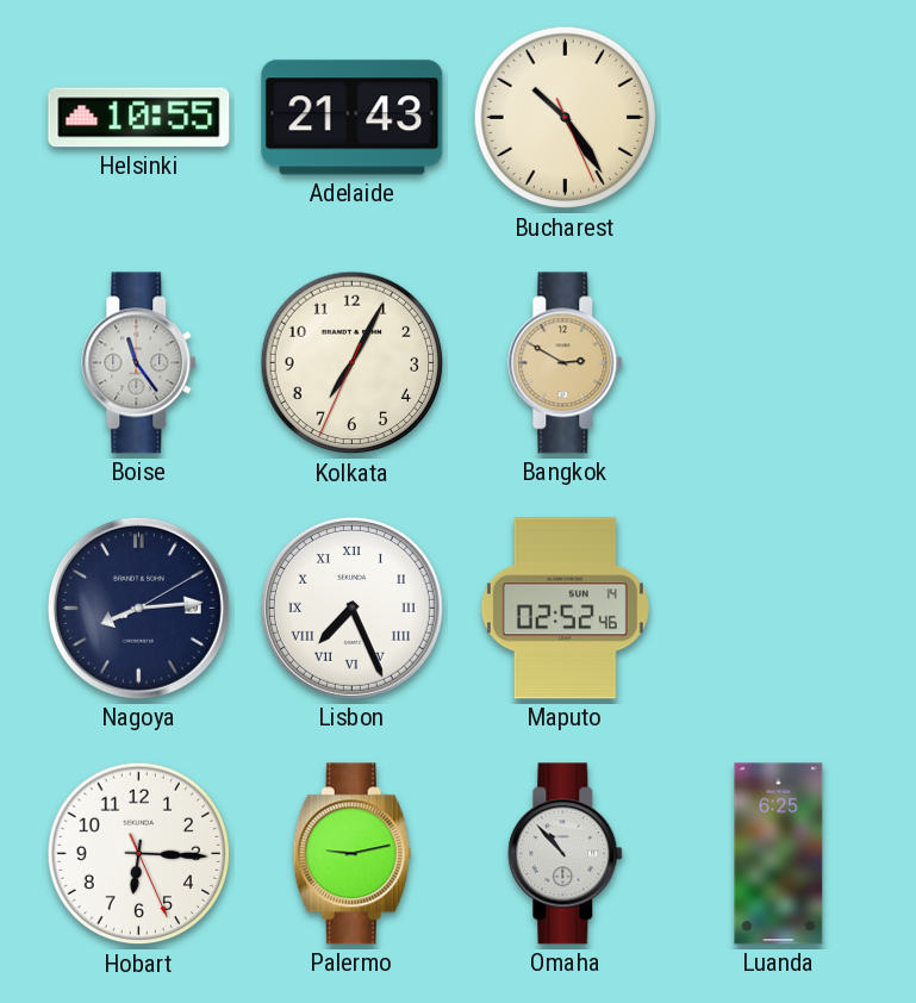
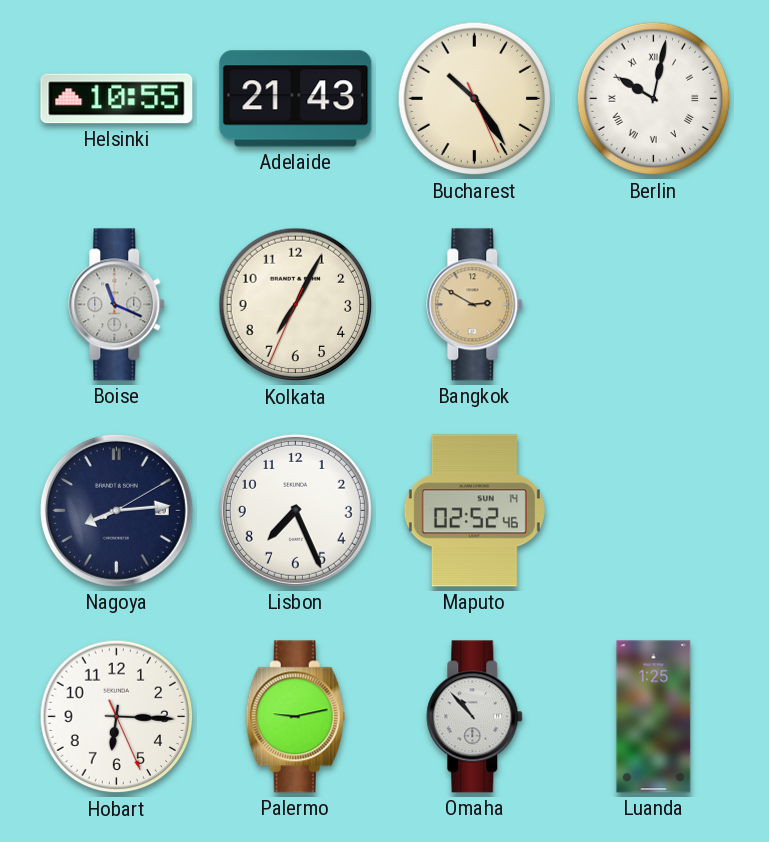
Berlin: none -> 10:02
Boise: 11:24 -> 11:19
Lisbon numerals: Roman -> Arabic
Luanda: 6:25 -> 1:25
